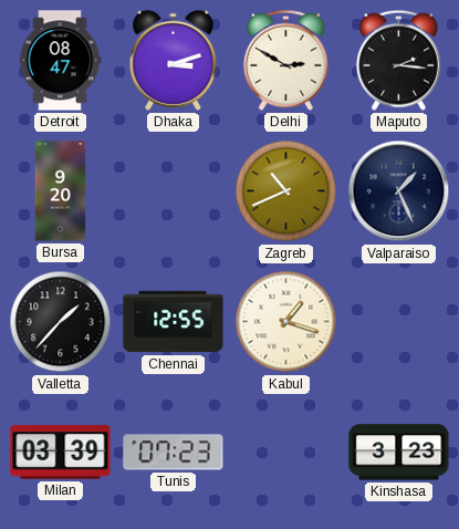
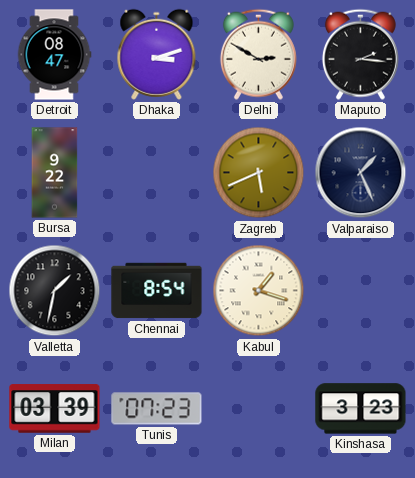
Bursa: 9:20 -> 9:22
Zagreb: 10:41 -> 5:41
Valletta: 1:37 -> 1:32
Chennai: 12:55 -> 8:54
